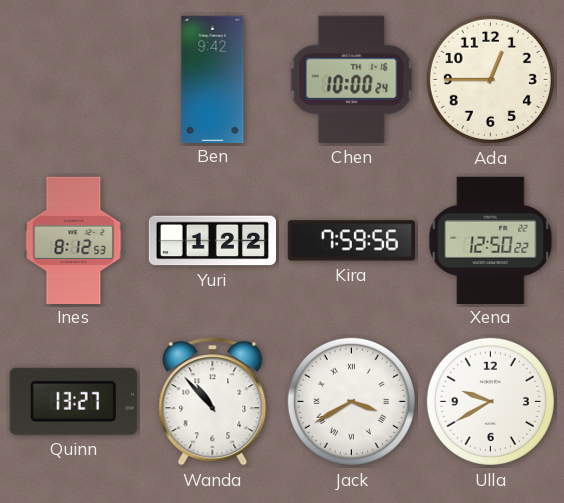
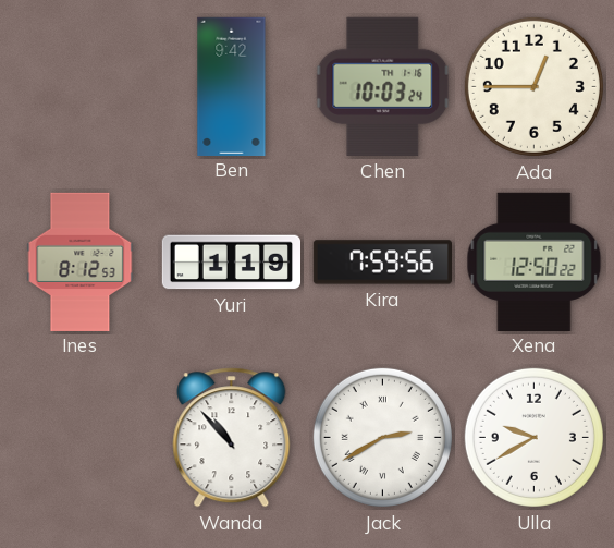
Chen: 10:00 -> 10:03
Yuri: 1:22 -> 1:19
Quinn: 13:27 -> none
Jack: 3:40 -> 2:40
